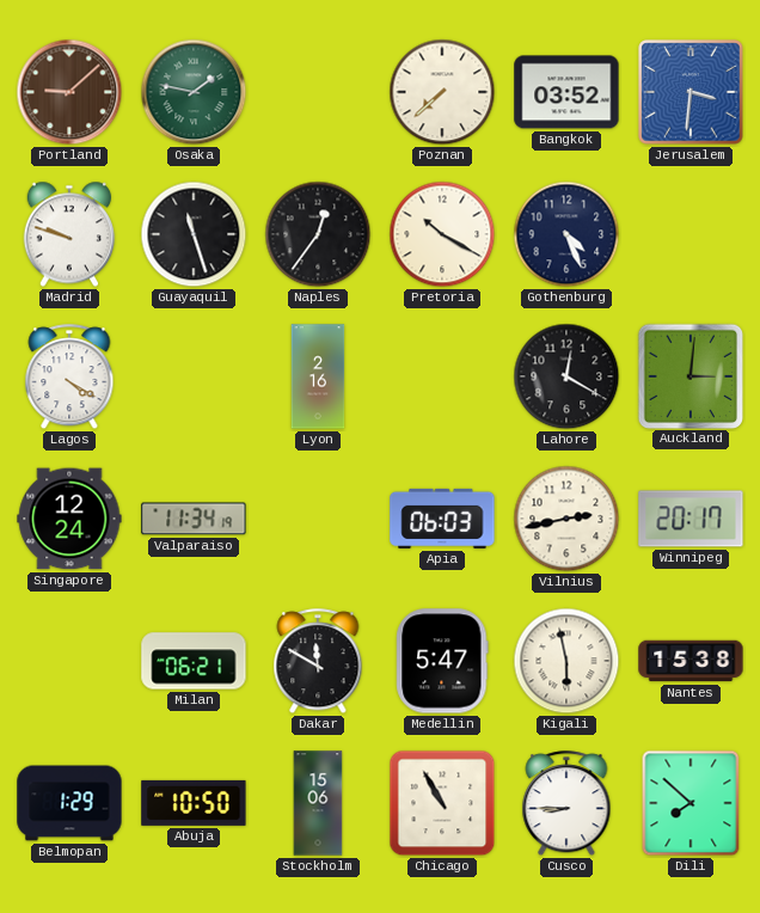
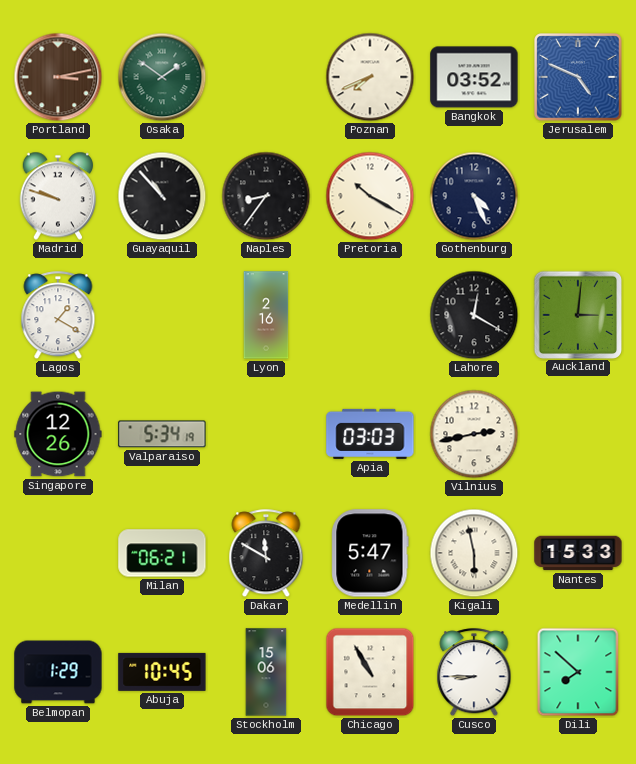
Portland: 9:08 -> 3:13
Osaka: 1:47 -> 1:51
Poznan: 7:38 -> 7:41
Jerusalem: 3:31 -> 4:49
Guayaquil: 11:27 -> 10:53
Naples: 12:36 -> 8:36
Lagos: 4:20 -> 1:20
Singapore: 12:24 -> 12:26
Valparaiso: 11:34 -> 5:34
Apia: 06:03 -> 03:03
Winnipeg: 20:17 -> none
Nantes: 15:38 -> 15:33
Abuja: 10:50 -> 10:45
